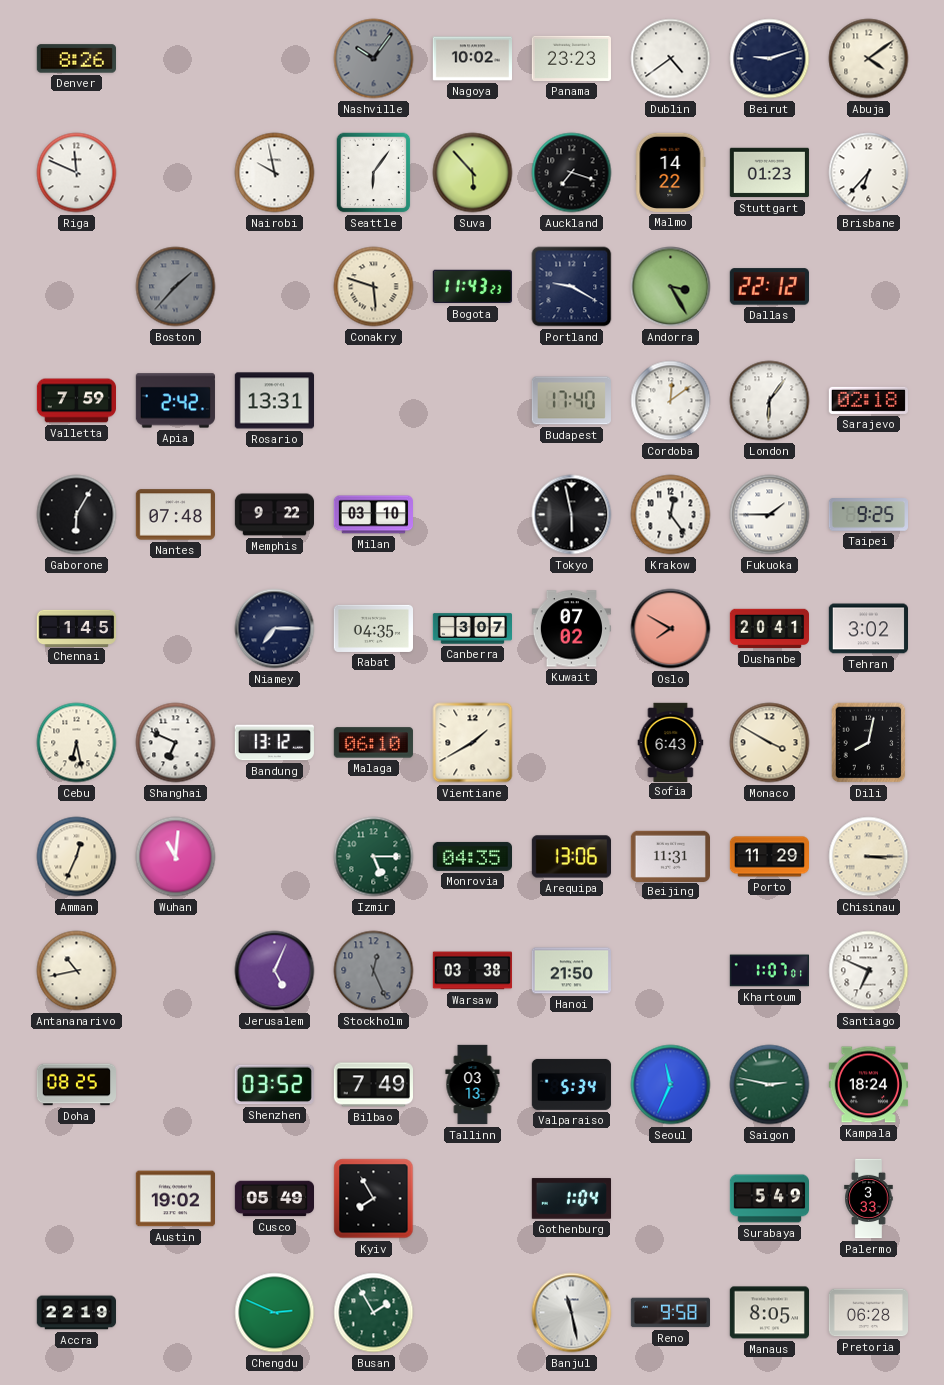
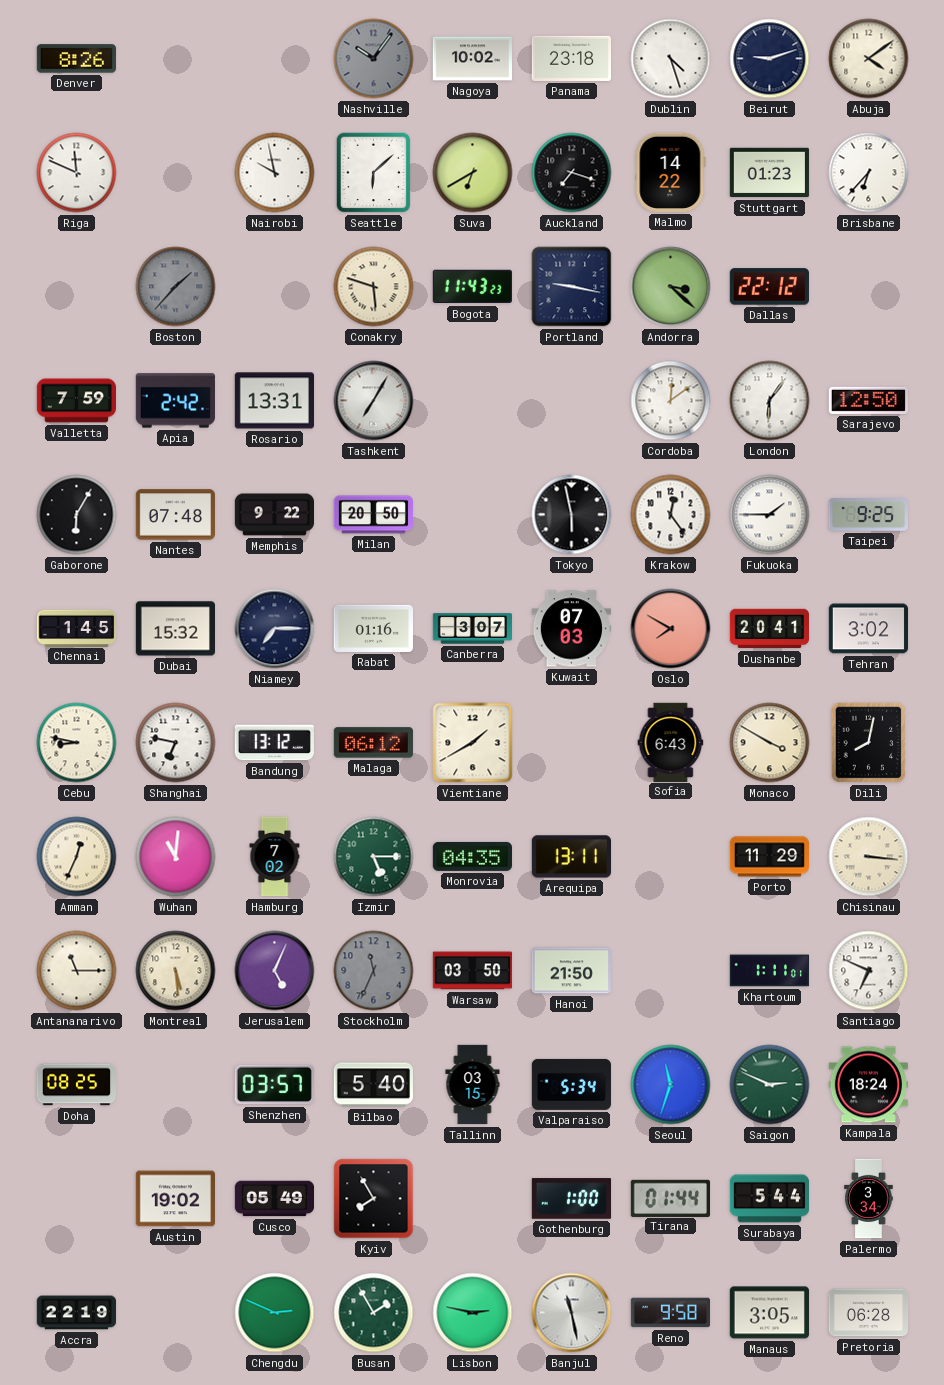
Panama: 23:23 -> 23:18
Dublin: 4:39 -> 4:27
Seattle: 6:06 -> 6:08
Suva: 5:53 -> 6:40
Portland: 9:20 -> 9:17
Andorra: 3:25 -> 3:22
Tashkent: none -> 7:05
Budapest: 17:40 -> none
Sarajevo: 02:18 -> 12:50
Milan: 03:10 -> 20:50
Dubai: none -> 15:32
Rabat: 04:35 -> 01:16
Kuwait: 07:02 -> 07:03
Cebu: 6:28 -> 8:47
Shanghai: 6:49 -> 6:47
Malaga: 06:10 -> 06:12
Hamburg: none -> 7:02
Arequipa: 13:06 -> 13:11
Beijing: 11:31 -> none
Chisinau: 3:15 -> 3:16
Antananarivo: 10:43 -> 11:15
Montreal: none -> 5:29
Stockholm: 12:26 -> 11:34
Warsaw: 03:38 -> 03:50
Khartoum: 1:07 -> 1:11
Shenzhen: 03:52 -> 03:57
Bilbao: 7:49 -> 5:40
Tallinn: 03:13 -> 03:15
Seoul: 11:34 -> 11:33
Saigon: 2:47 -> 2:49
Gothenburg: 1:04 -> 1:00
Tirana: none -> 01:44
Surabaya: 5:49 -> 5:44
Palermo: 3:33 -> 3:34
Lisbon: none -> 2:47
Manaus: 8:05 -> 3:05
